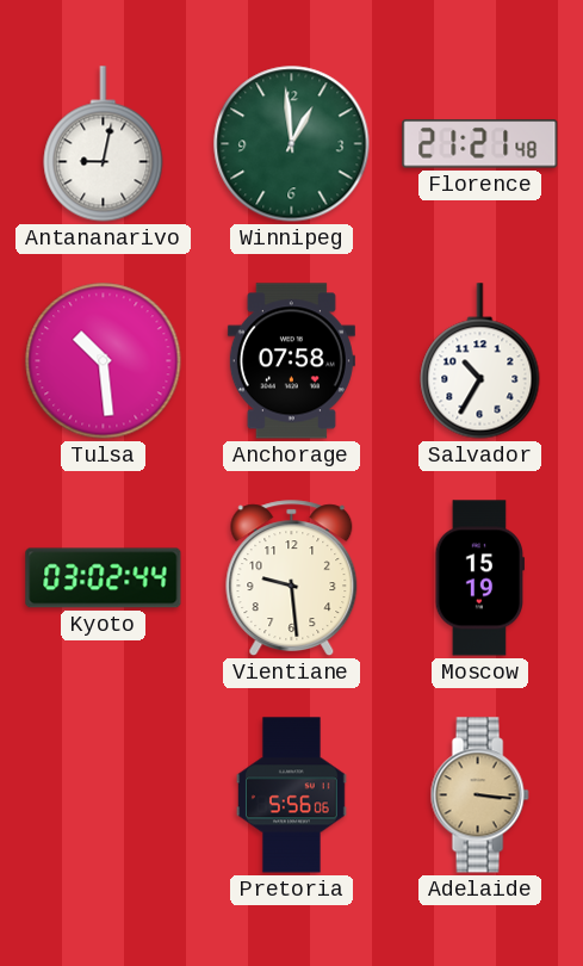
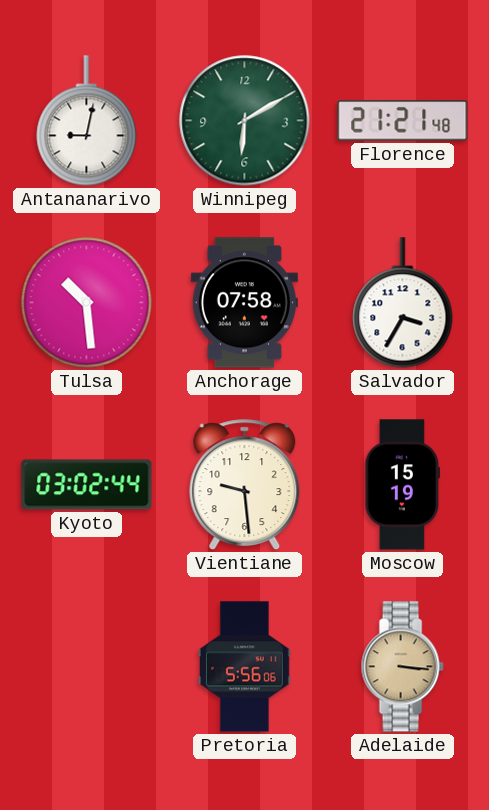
Winnipeg: 12:59 -> 6:10
Salvador: 10:35 -> 3:35
